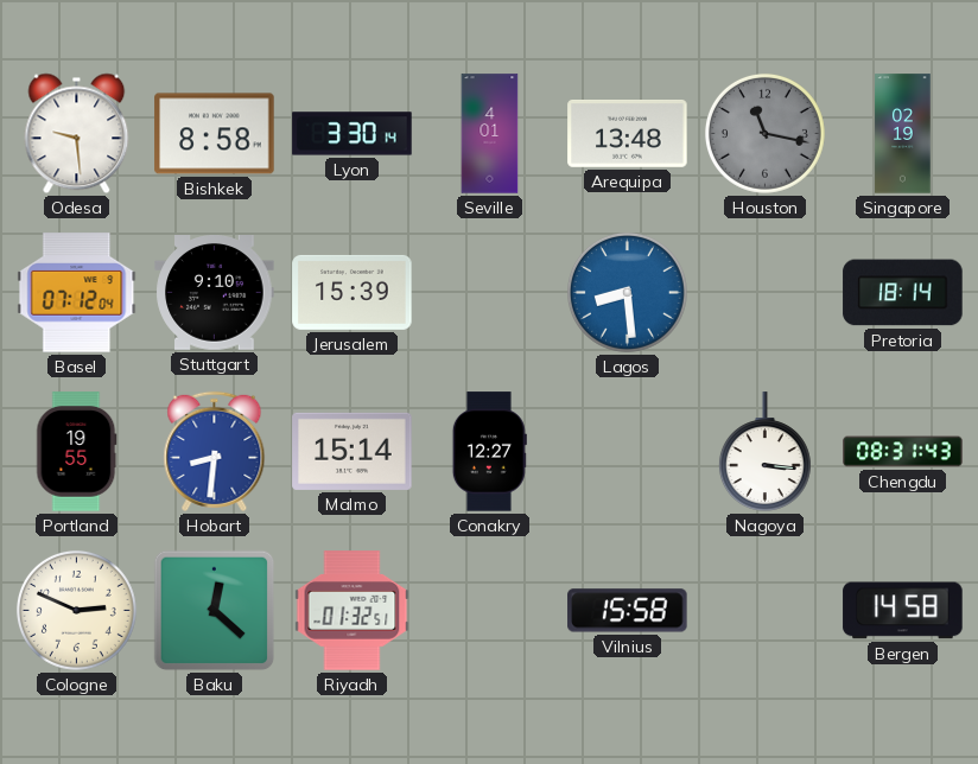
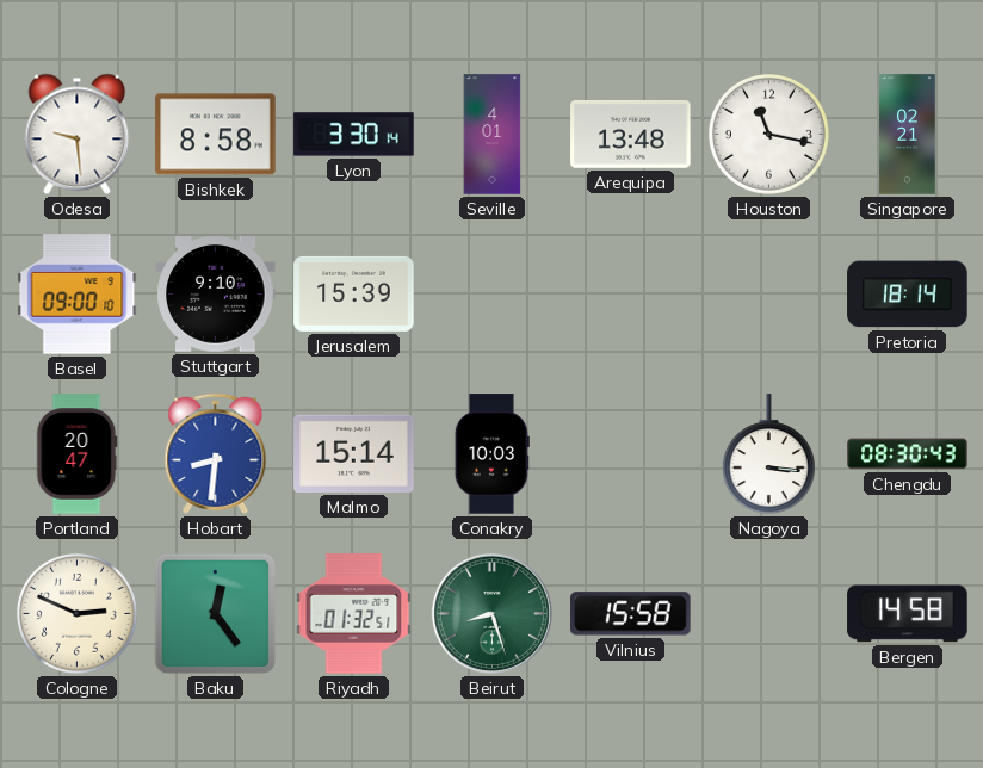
Houston dial: grey -> white
Singapore: 02:19 -> 02:21
Basel: 07:12 -> 09:00
Lagos: 8:29 -> none
Portland: 19:55 -> 20:47
Conakry: 12:27 -> 10:03
Chengdu: 08:31 -> 08:30
Baku: 12:22 -> 12:24
Beirut: none -> 8:27
